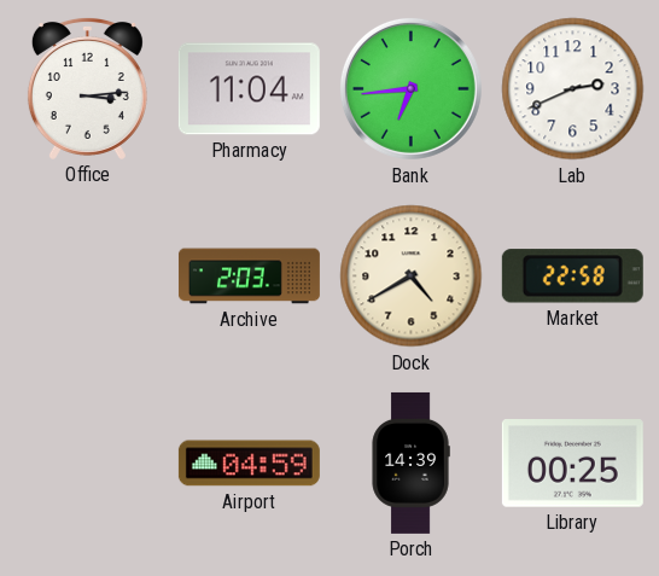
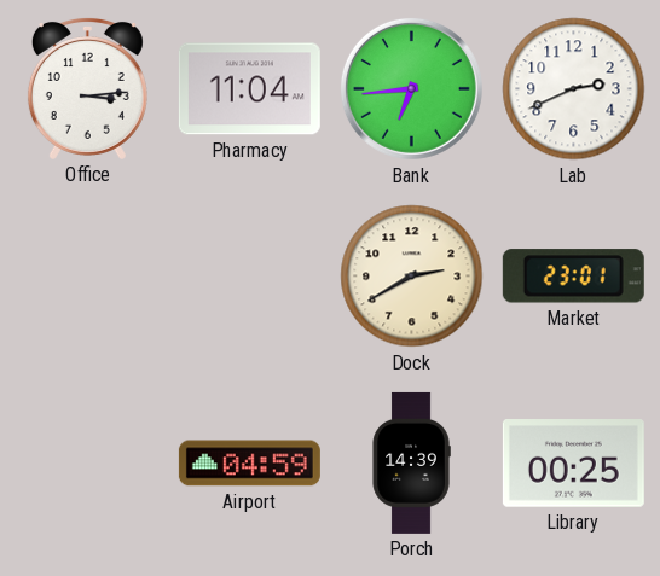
Archive: 2:03 -> none
Dock: 4:40 -> 2:40
Market: 22:58 -> 23:01
